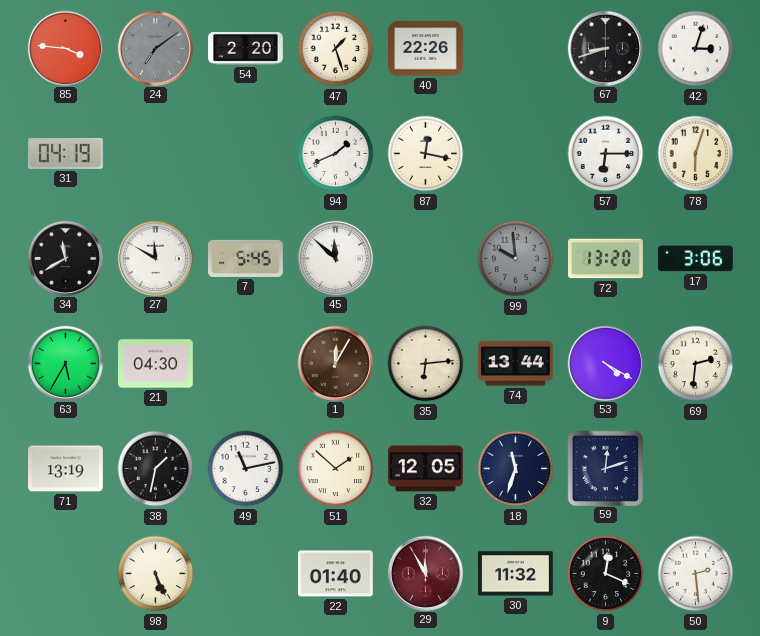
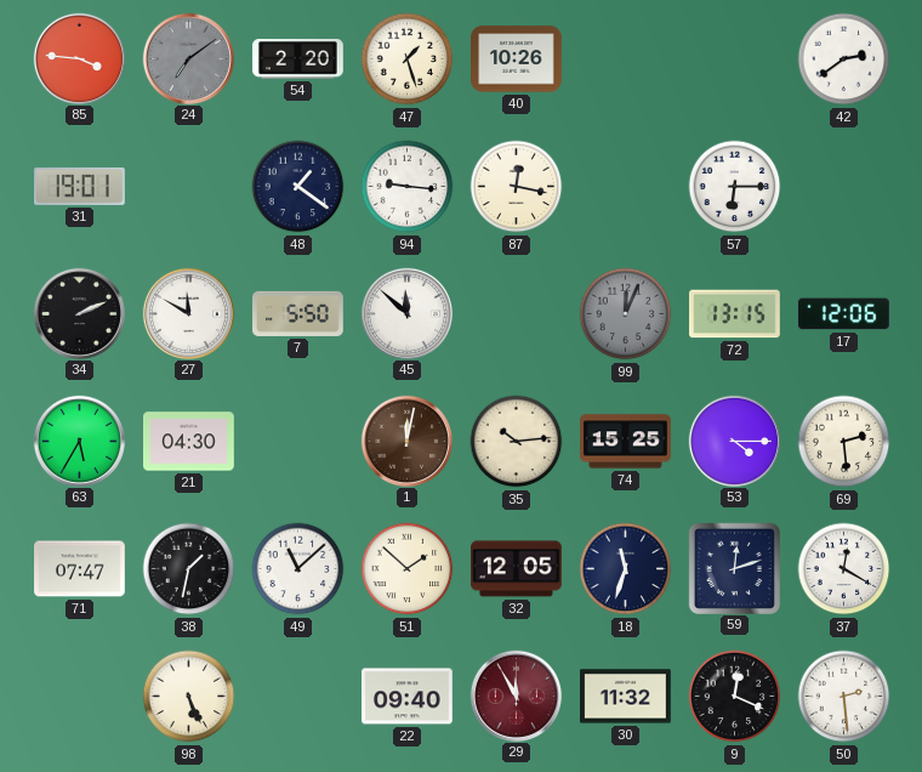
40: 22:26 -> 10:26
67: 8:42 -> none
42: 3:03 -> 2:39
31: 04:19 -> 19:01
48: none -> 1:21
94: 1:41 -> 9:16
78: 6:03 -> none
34: 11:40 -> 2:11
7: 5:45 -> 5:50
99: 9:59 -> 12:04
72: 13:20 -> 13:15
17: 3:06 -> 12:06
1: 12:05 -> 12:02
35: 6:14 -> 10:14
74: 13:44 -> 15:25
53: 4:20 -> 4:15
69: 2:31 -> 2:29
71: 13:19 -> 07:47
49: 11:13 -> 11:08
37: none -> 12:20
22: 01:40 -> 09:40
